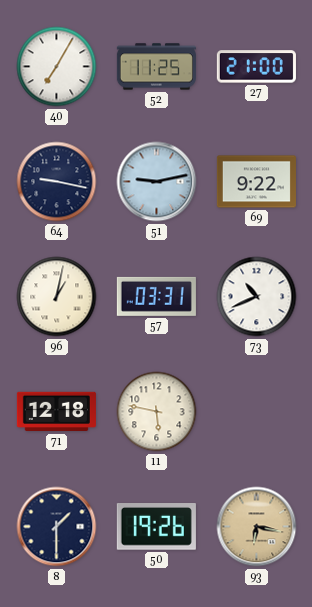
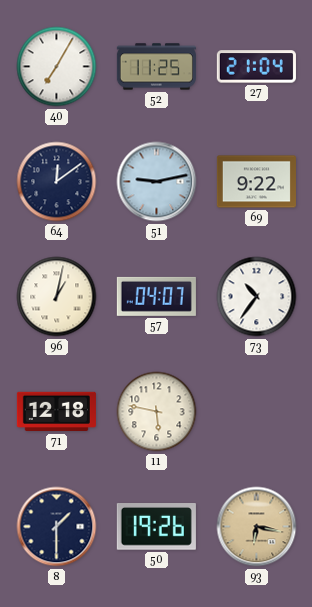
27: 21:00 -> 21:04
64: 9:17 -> 12:09
57: 03:31 -> 04:07
73: 10:41 -> 10:36
